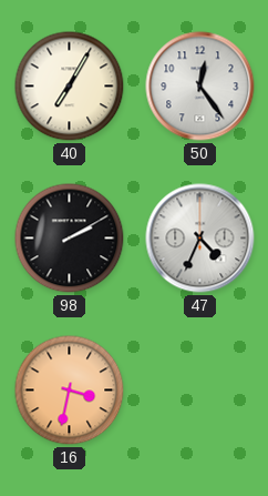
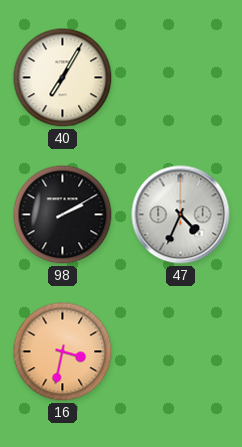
50: 12:24 -> none
